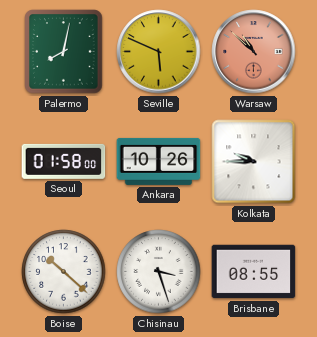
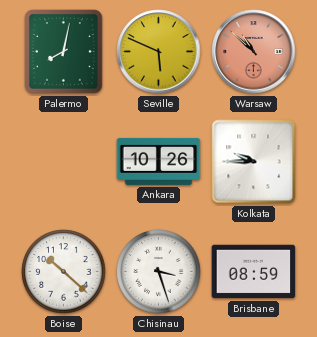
Seoul: 01:58 -> none
Brisbane: 08:55 -> 08:59
